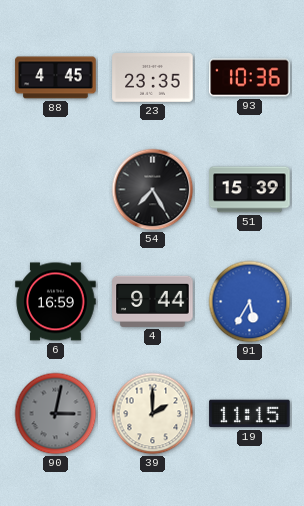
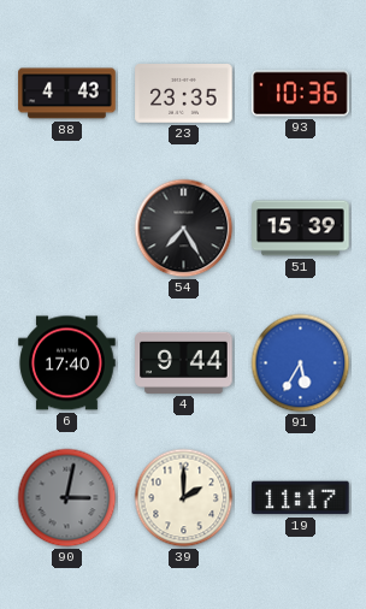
88: 4:45 -> 4:43
6: 16:59 -> 17:40
19: 11:15 -> 11:17
